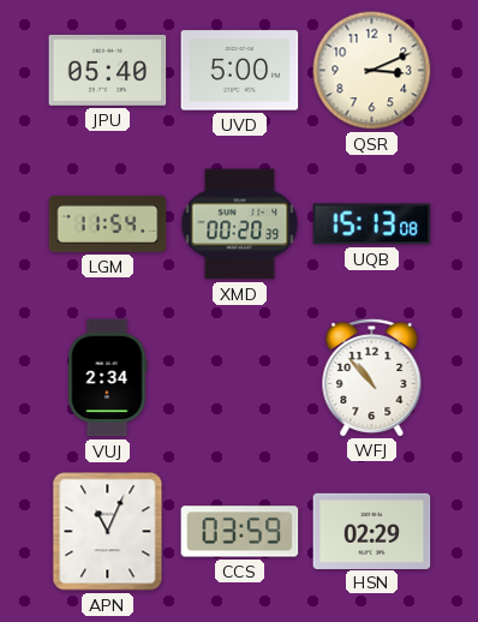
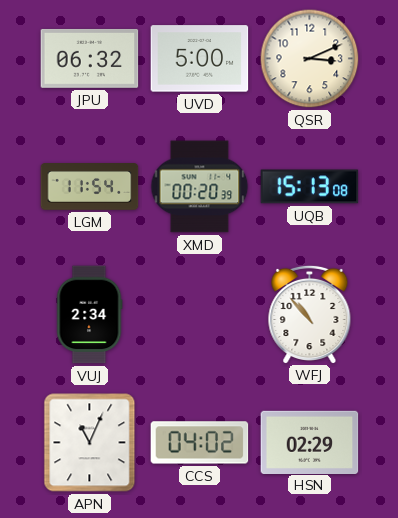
JPU: 05:40 -> 06:32
CCS: 03:59 -> 04:02
